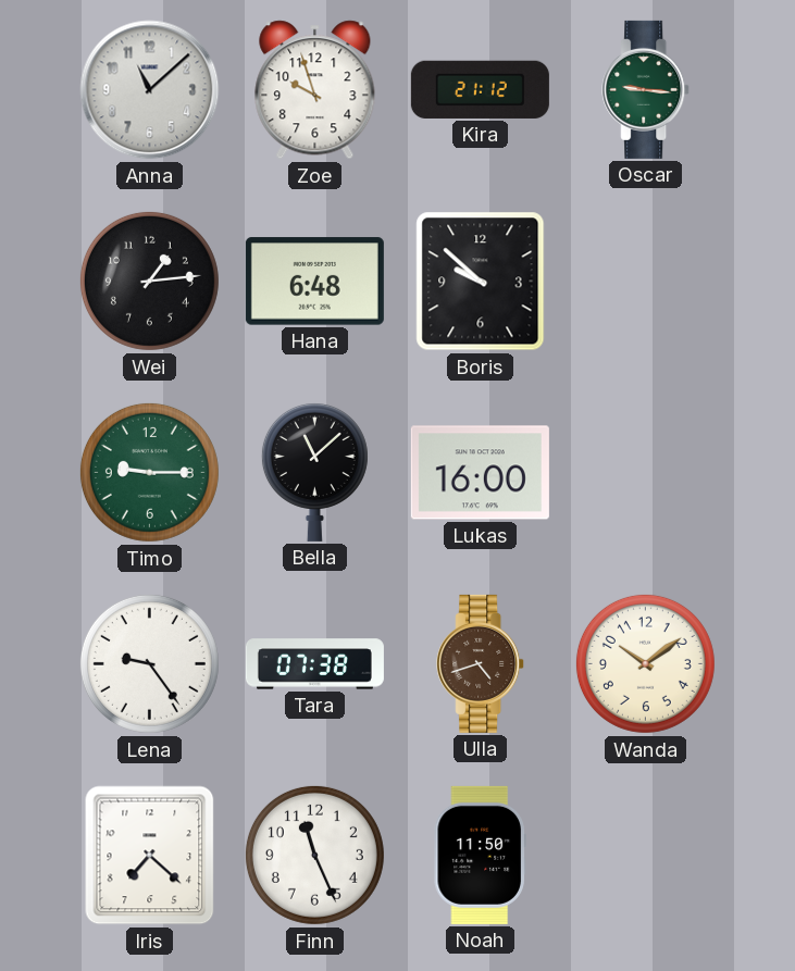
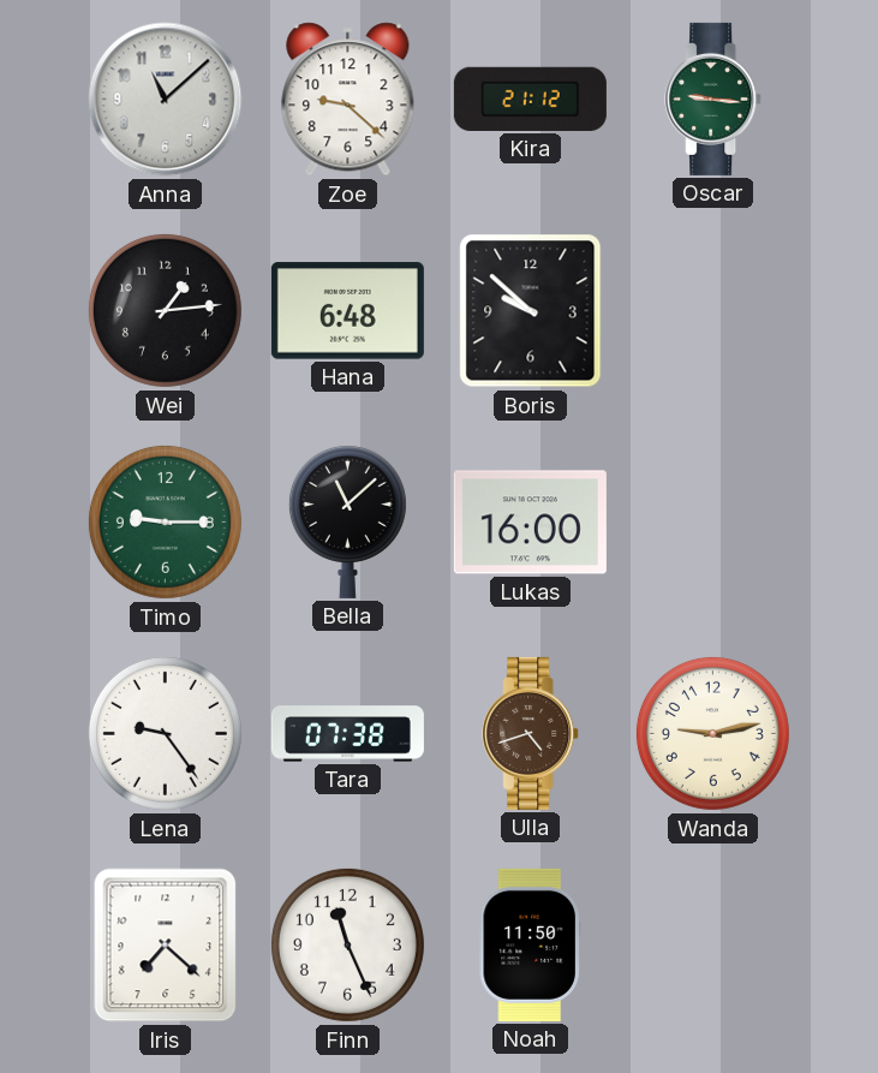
Zoe: 9:57 -> 9:22
Wanda: 10:09 -> 9:13
